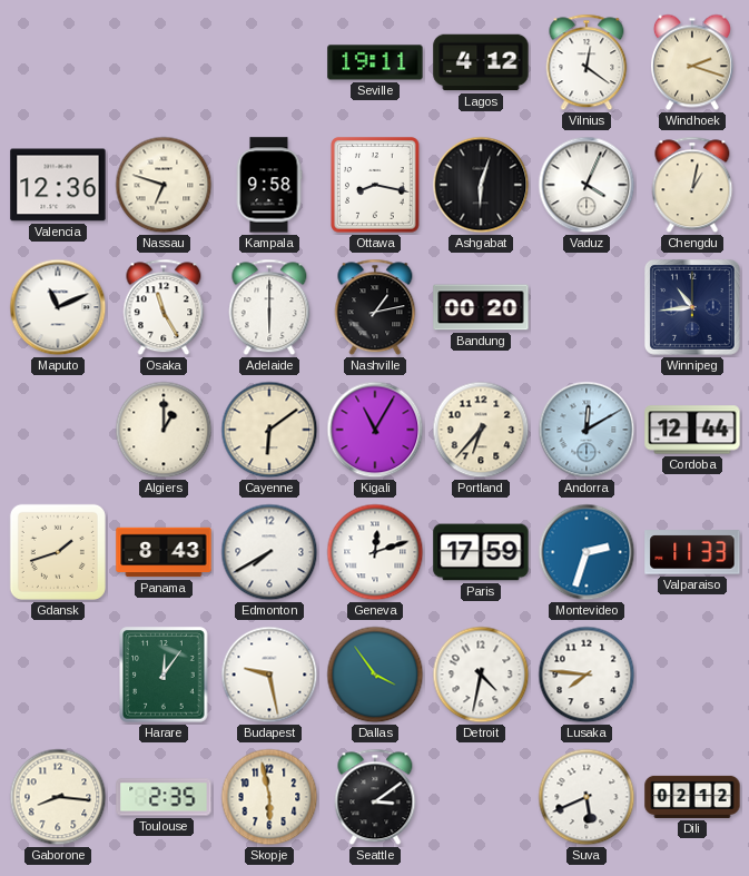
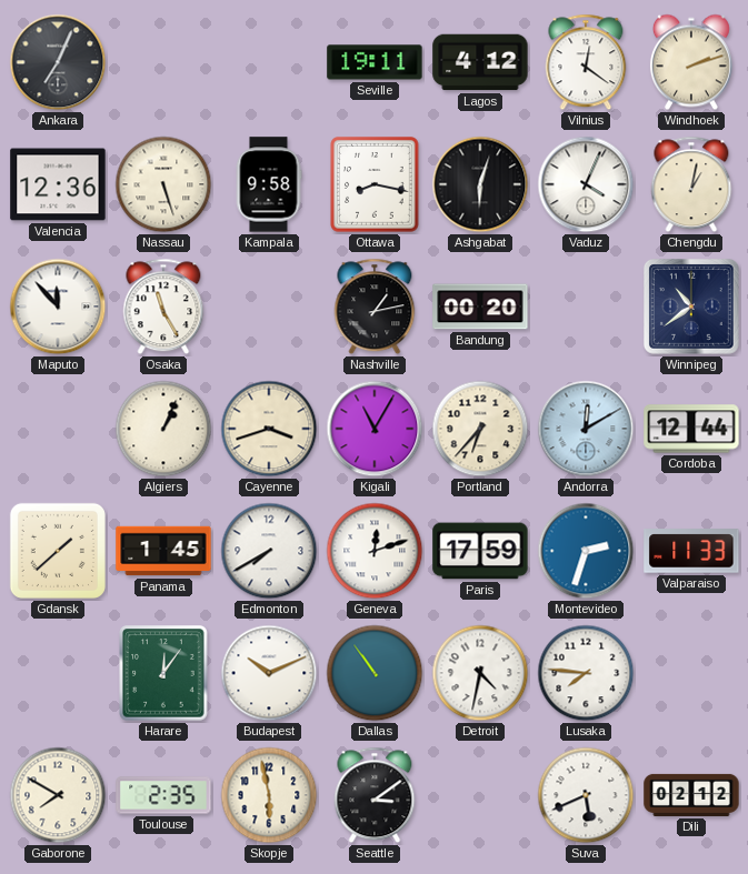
Ankara: none -> 7:04
Windhoek: 2:18 -> 2:12
Nassau: 6:48 -> 5:27
Maputo: 11:11 -> 11:53
Adelaide: 6:00 -> none
Winnipeg: 10:44 -> 10:39
Algiers: 1:00 -> 1:04
Cayenne: 6:09 -> 3:42
Gdansk: 1:42 -> 1:38
Panama: 8:43 -> 1:45
Budapest: 9:28 -> 10:11
Dallas: 3:54 -> 10:54
Gaborone: 8:16 -> 7:50
